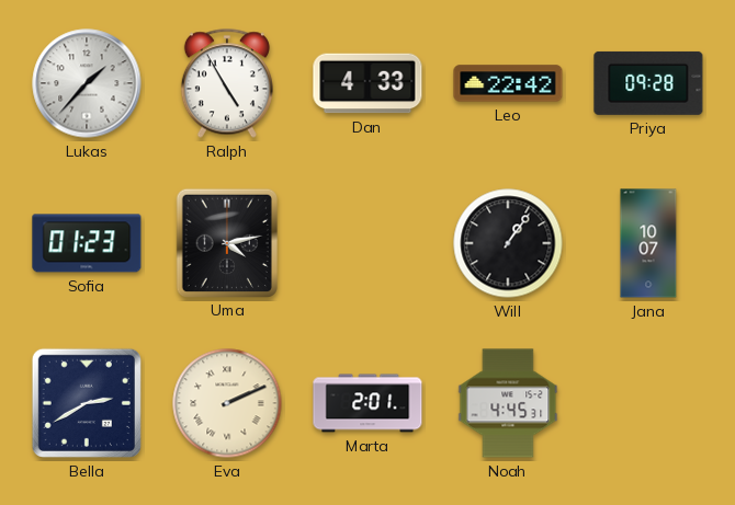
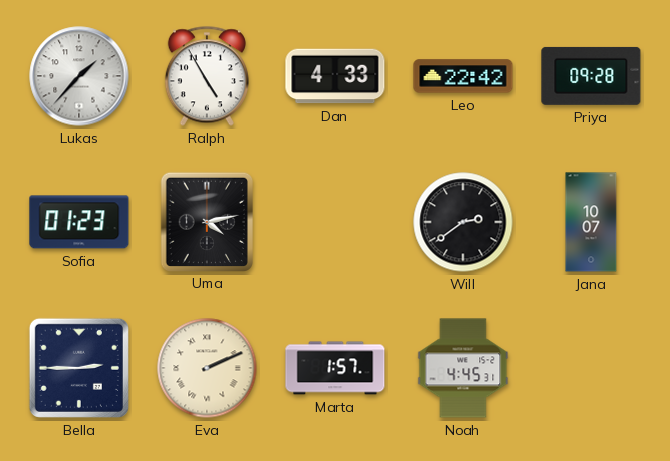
Will: 1:06 -> 2:39
Bella: 2:40 -> 2:45
Marta: 2:01 -> 1:57
